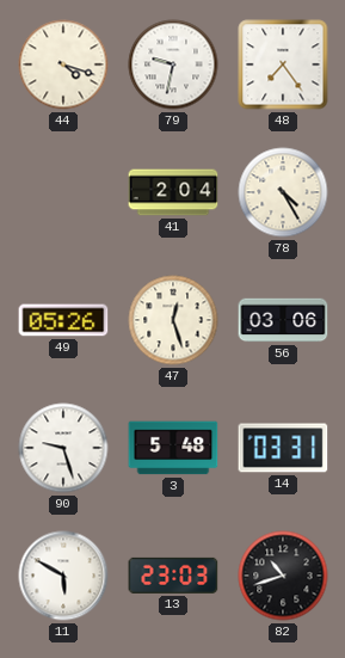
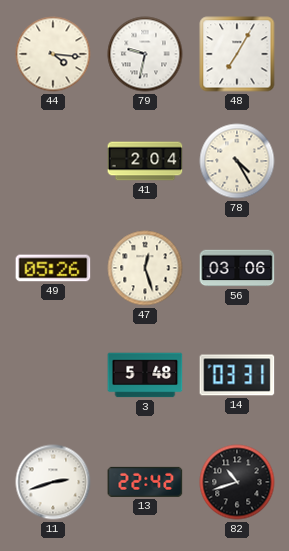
44: 4:18 -> 4:16
48: 7:24 -> 7:05
90: 9:27 -> none
11: 5:50 -> 2:42
13: 23:03 -> 22:42
